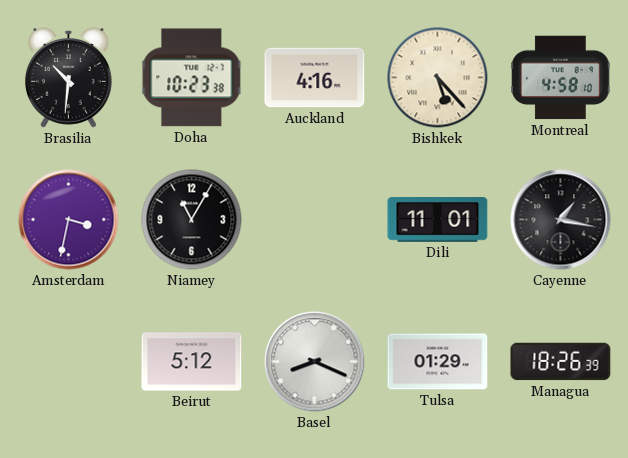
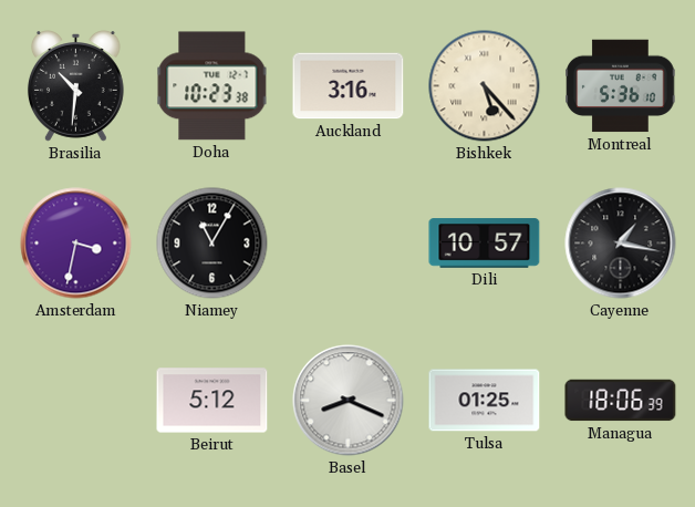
Auckland: 4:16 -> 3:16
Montreal: 4:58 -> 5:36
Dili: 11:01 -> 10:57
Tulsa: 01:29 -> 01:25
Managua: 18:26 -> 18:06
